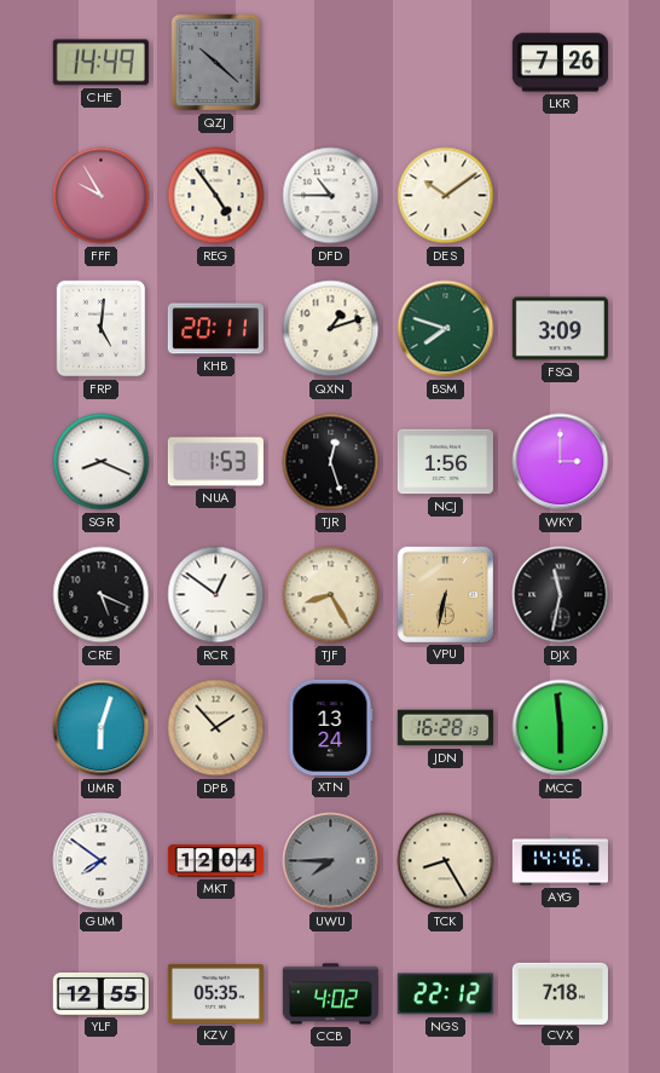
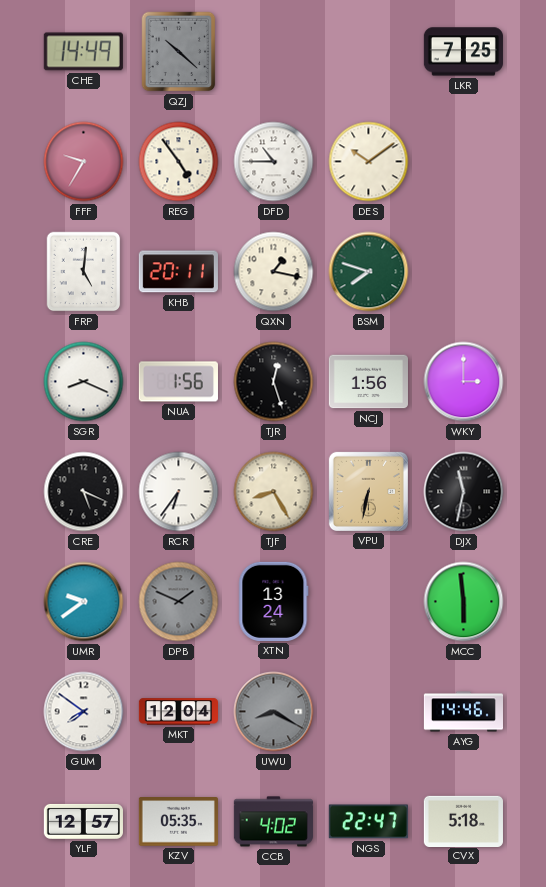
LKR: 7:26 -> 7:25
FFF: 9:55 -> 9:35
QXN: 1:12 -> 1:17
FSQ: 3:09 -> none
NUA: 1:53 -> 1:56
RCR: 12:51 -> 6:36
UMR: 6:03 -> 9:39
DPB: 1:53 -> 1:49
DPB dial: cream -> grey
JDN: 16:28 -> none
UWU: 7:45 -> 8:20
TCK: 8:25 -> none
YLF: 12:55 -> 12:57
NGS: 22:12 -> 22:47
CVX: 7:18 -> 5:18
